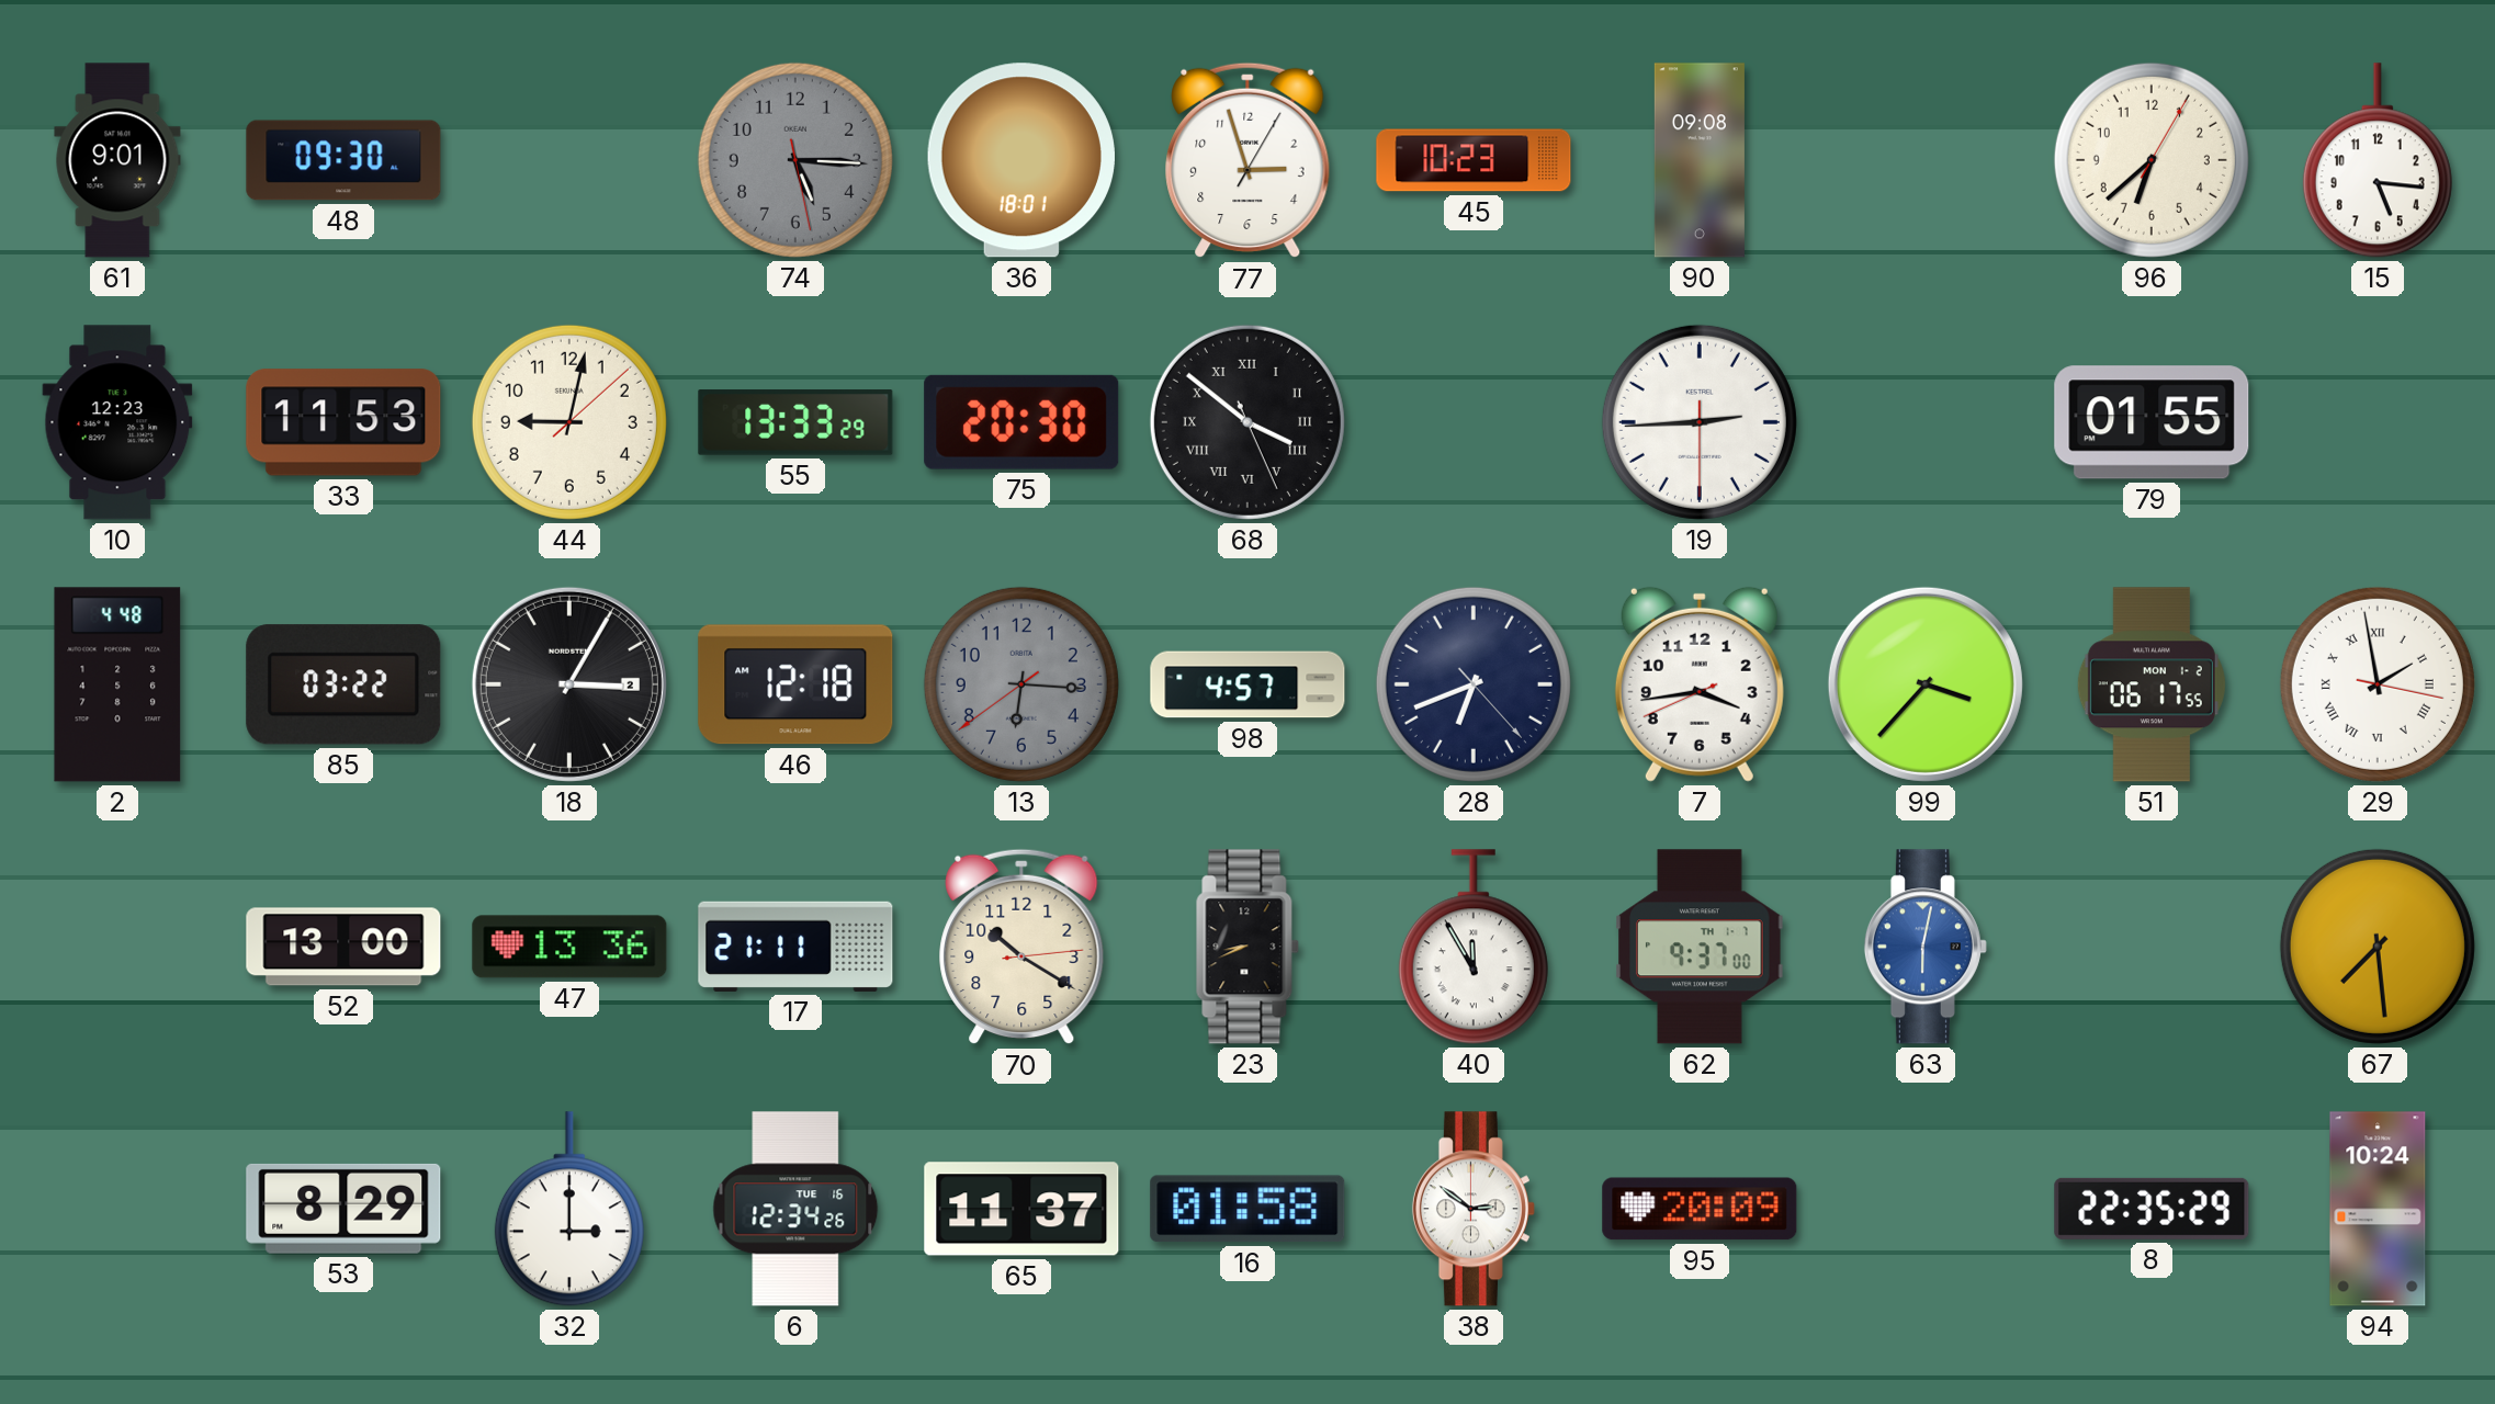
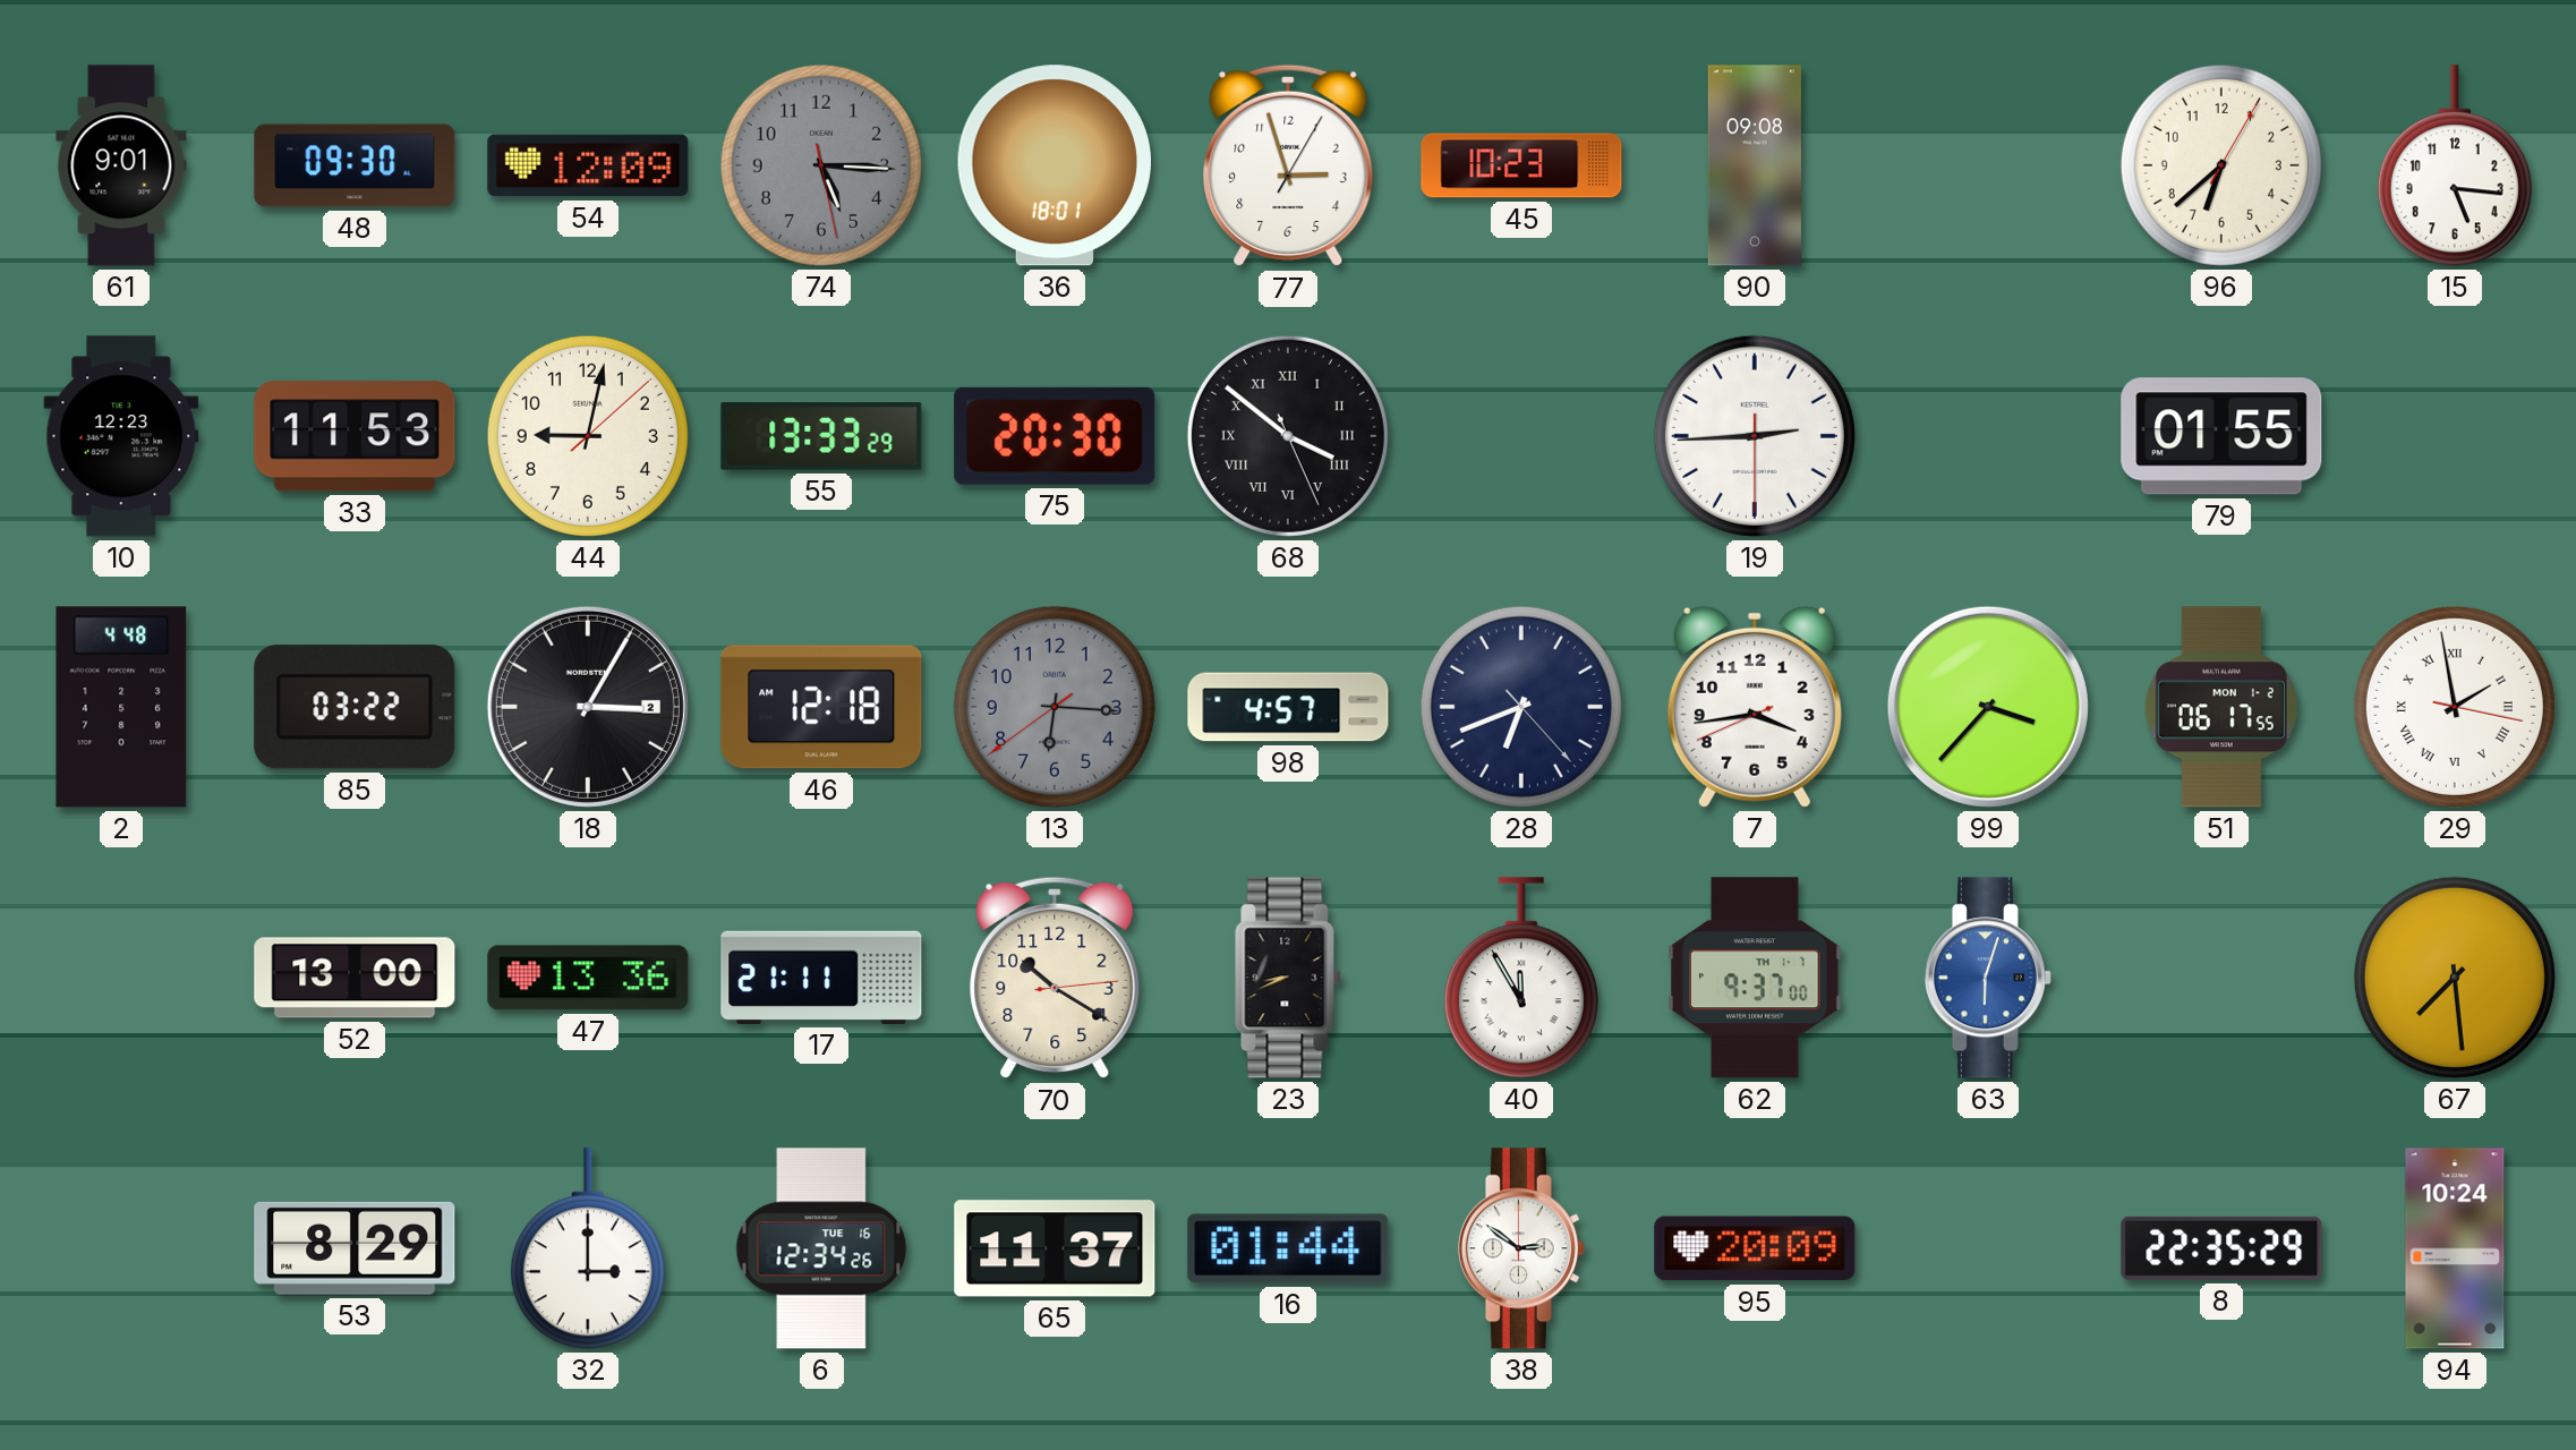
54: none -> 12:09
63: 6:02 -> 6:03
16: 01:58 -> 01:44
